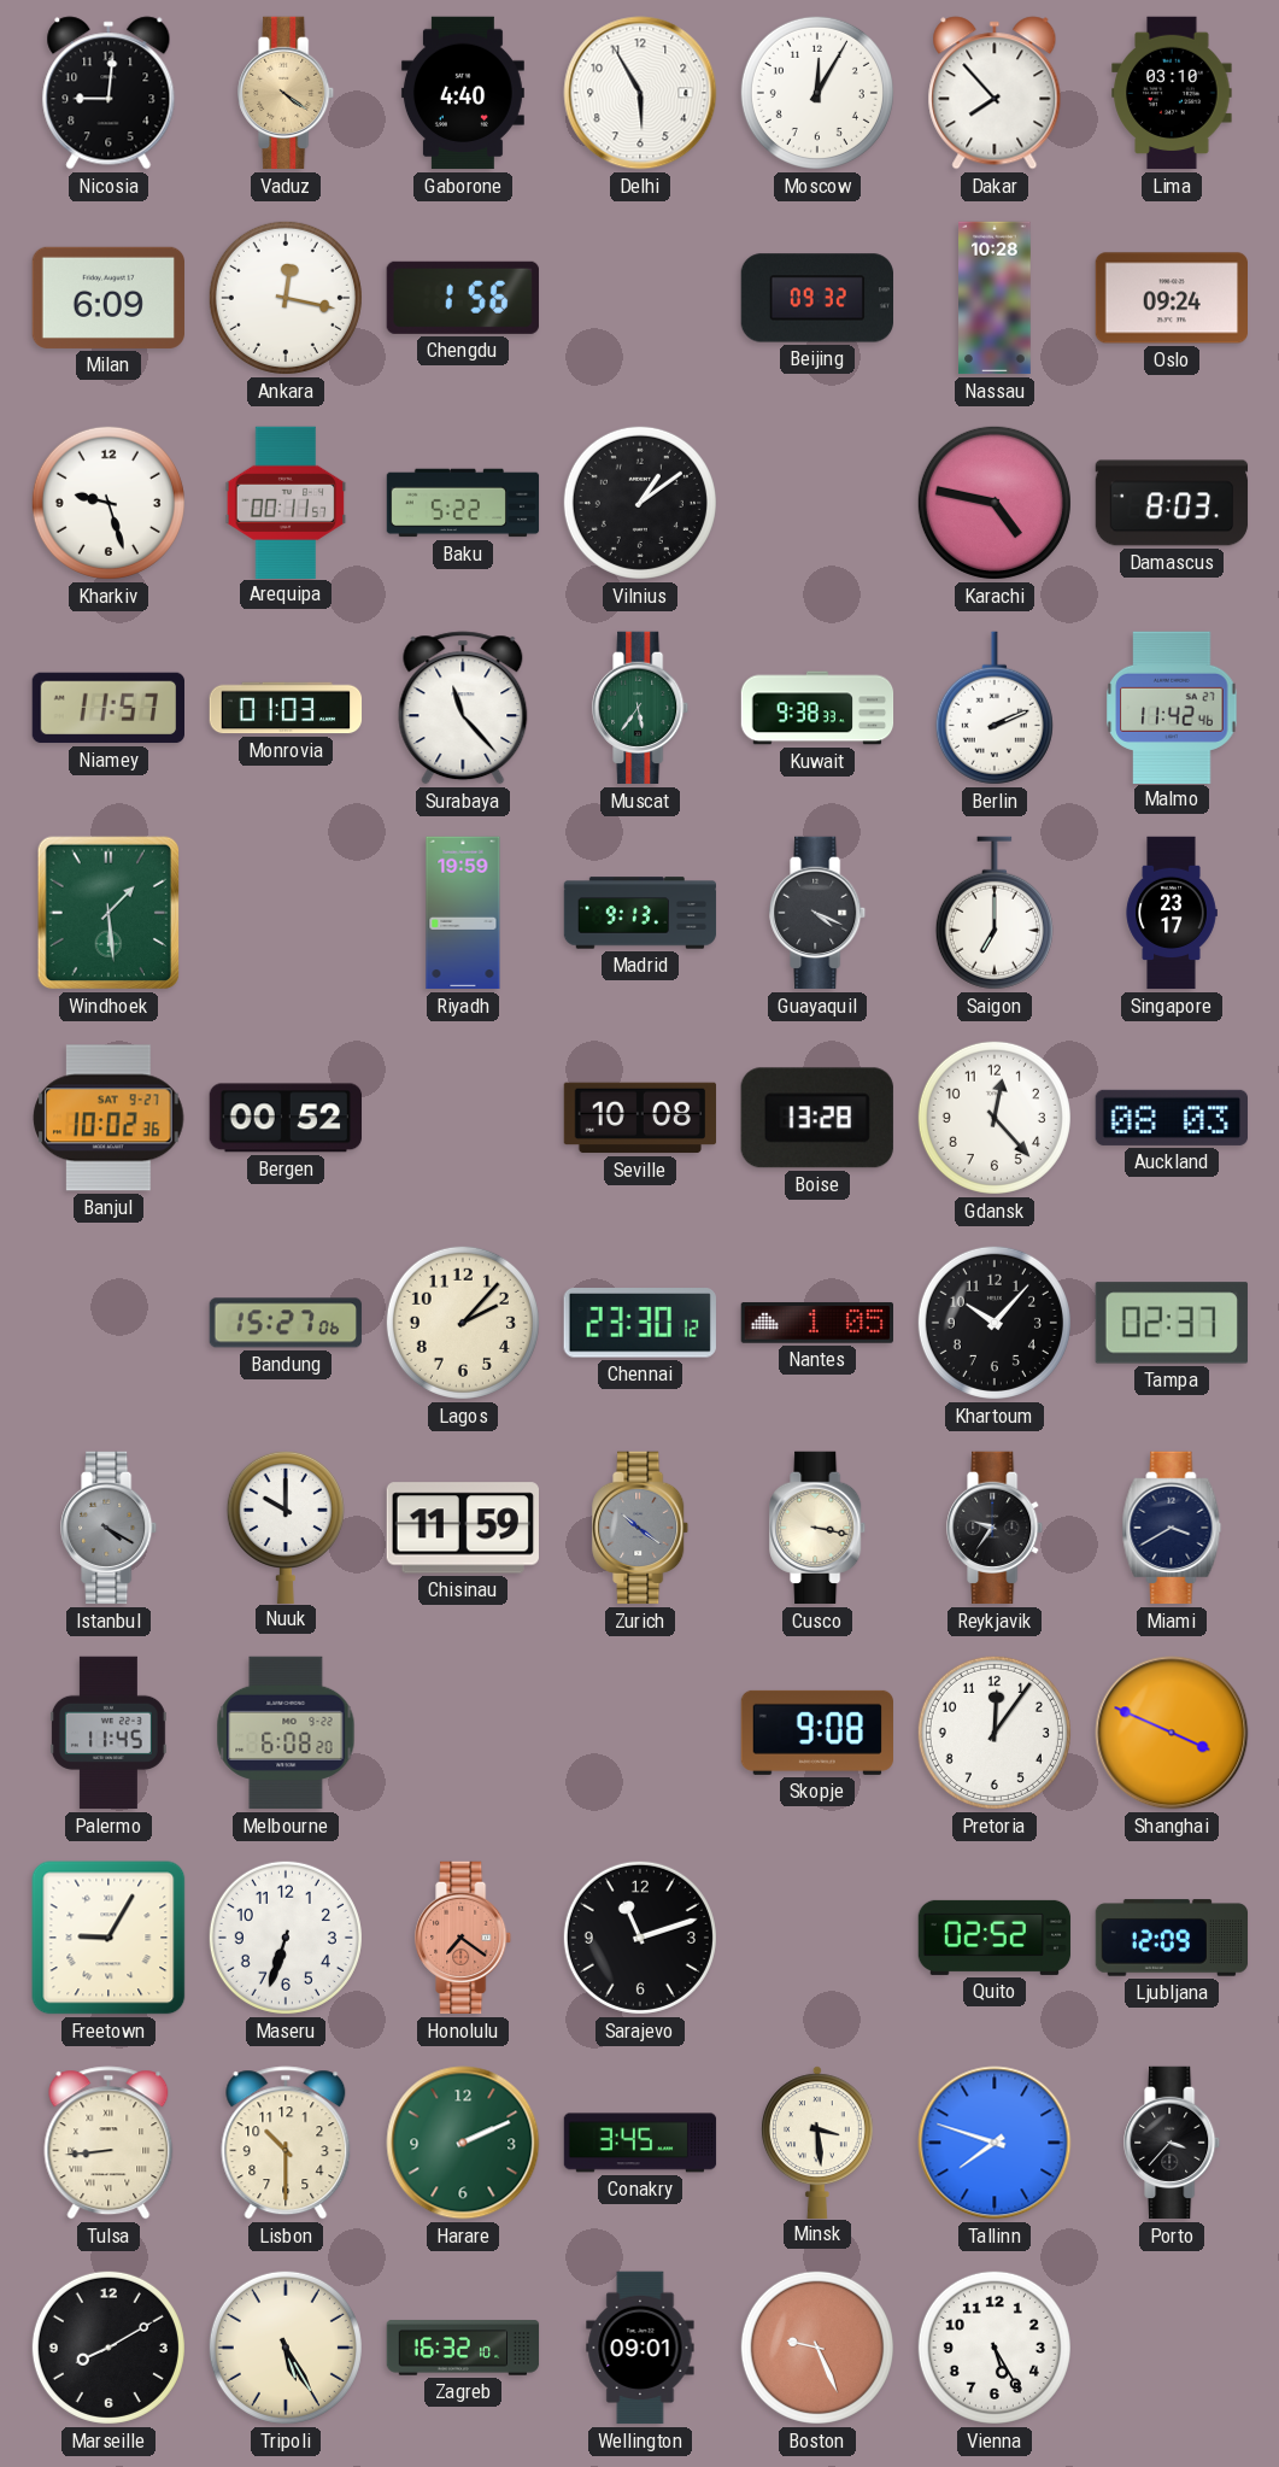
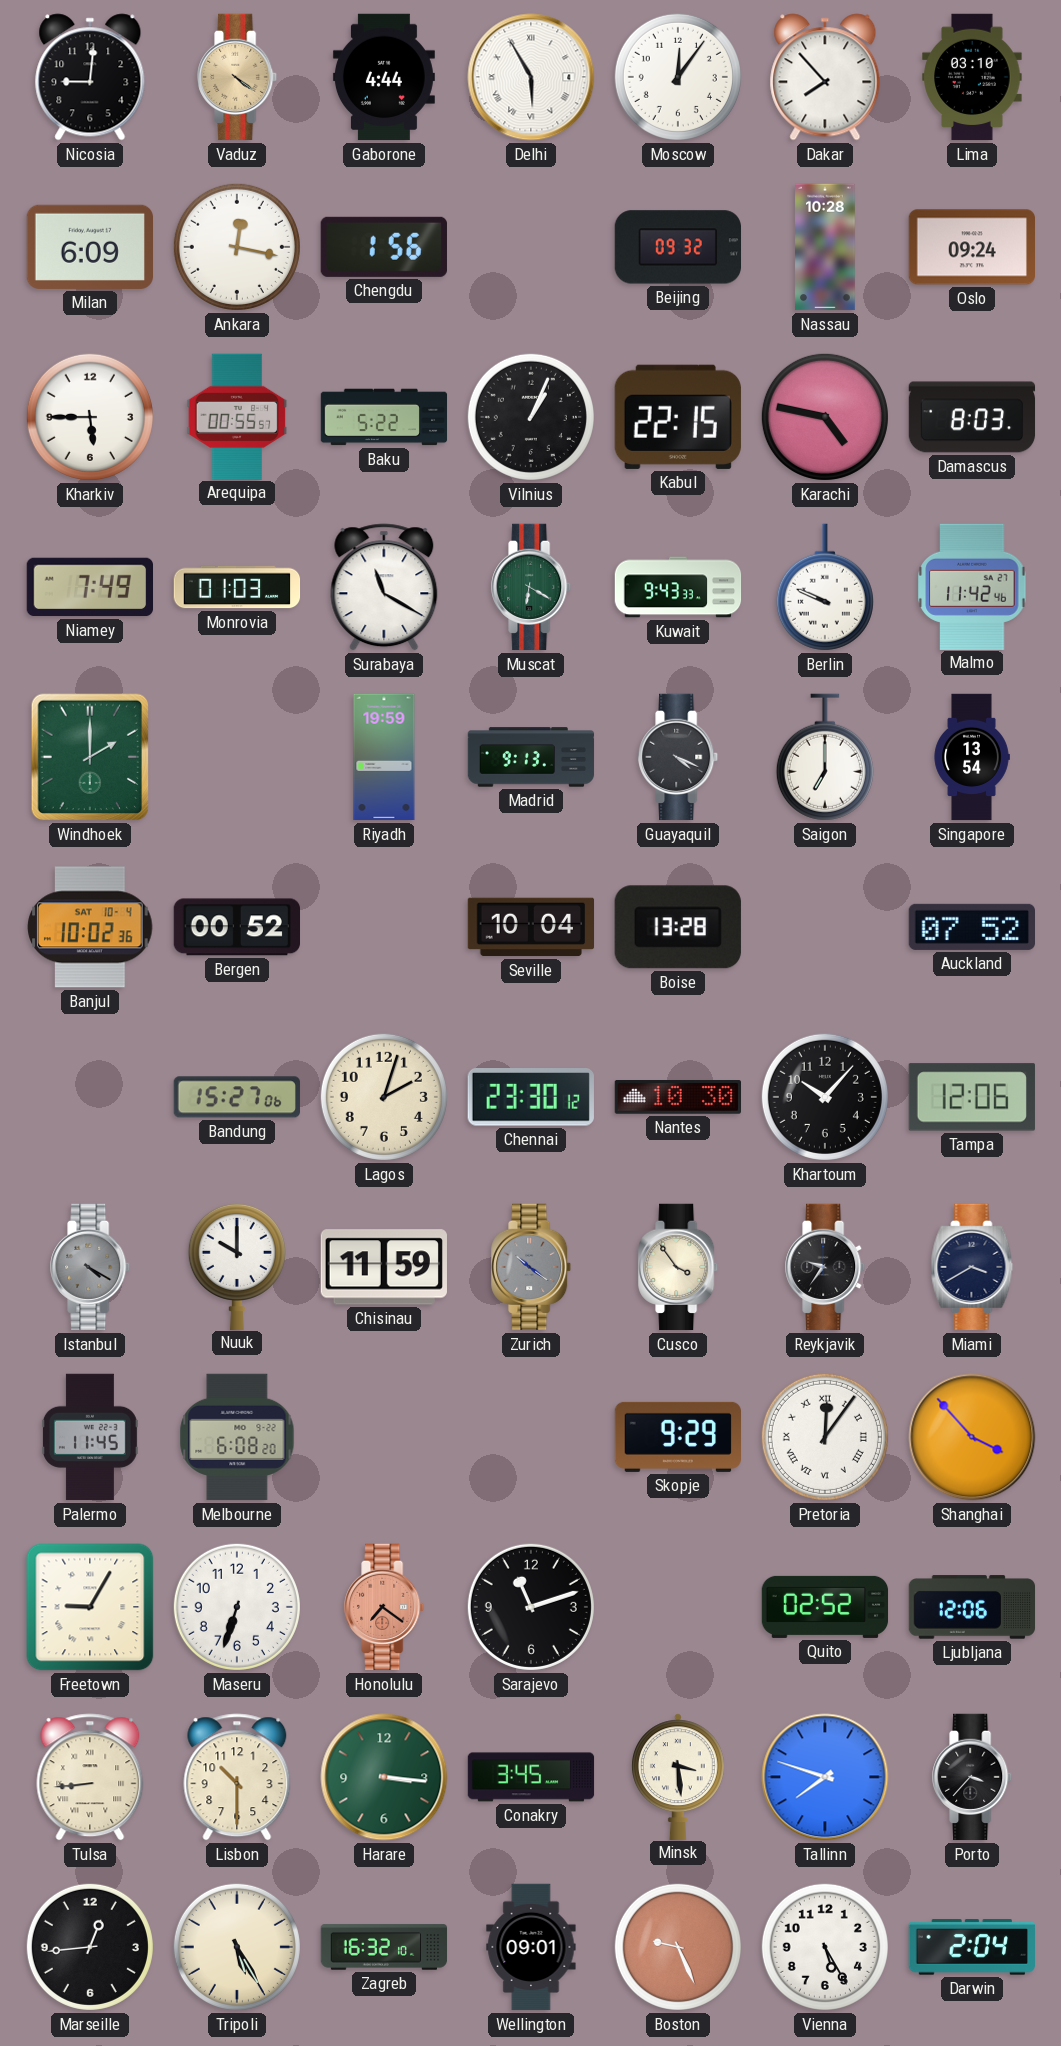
Gaborone: 4:40 -> 4:44
Delhi numerals: Arabic -> Roman
Moscow: 12:05 -> 12:06
Kharkiv: 9:27 -> 5:45
Arequipa: 00:11 -> 00:55
Vilnius: 1:09 -> 1:04
Kabul: none -> 22:15
Niamey: 11:57 -> 7:49
Surabaya: 11:23 -> 11:20
Muscat: 5:36 -> 6:20
Kuwait: 9:38 -> 9:43
Berlin: 2:11 -> 9:49
Windhoek: 1:29 -> 2:00
Singapore: 23:17 -> 13:54
Banjul date: SAT 9-27 -> SAT 10-4
Seville: 10:08 -> 10:04
Gdansk: 12:23 -> none
Auckland: 08:03 -> 07:52
Lagos: 2:07 -> 2:03
Nantes: 1:05 -> 10:30
Tampa: 02:37 -> 12:06
Cusco: 3:17 -> 3:54
Skopje: 9:08 -> 9:29
Pretoria numerals: Arabic -> Roman
Shanghai: 3:49 -> 3:53
Ljubljana: 12:09 -> 12:06
Harare: 2:11 -> 3:16
Marseille: 8:10 -> 12:44
Darwin: none -> 2:04
